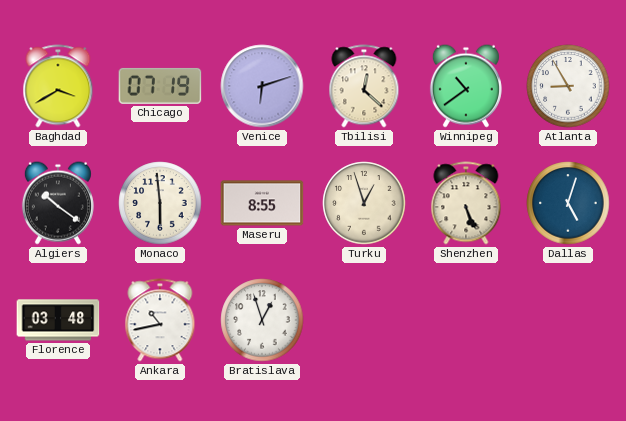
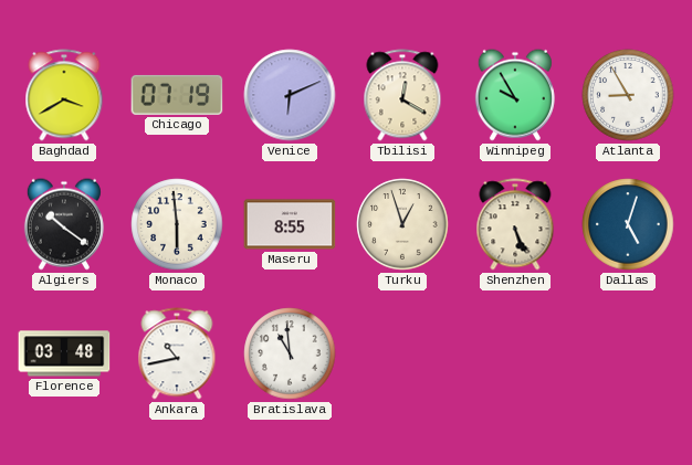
Venice: 6:12 -> 6:11
Tbilisi: 12:22 -> 12:20
Winnipeg: 10:39 -> 9:55
Bratislava: 12:57 -> 10:59
